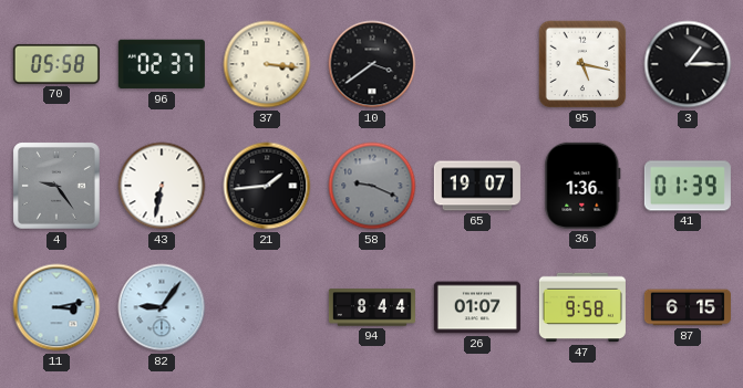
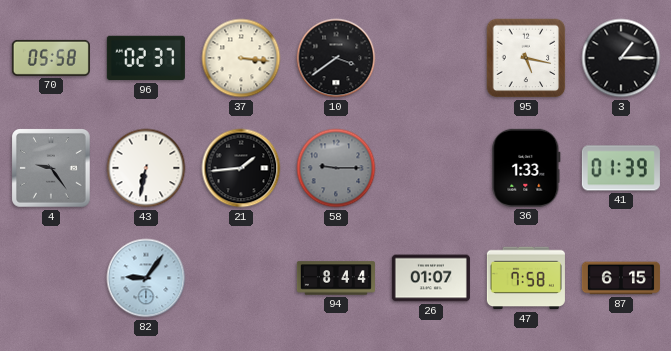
58: 9:19 -> 9:15
65: 19:07 -> none
36: 1:36 -> 1:33
11: 3:13 -> none
47: 9:58 -> 7:58
